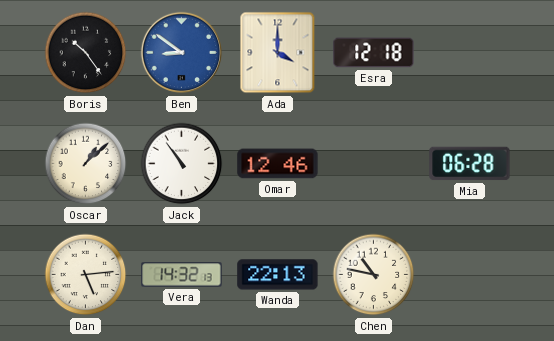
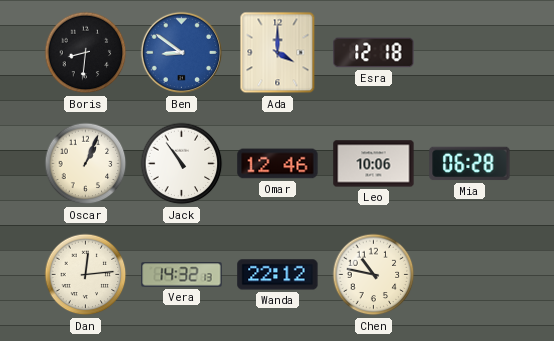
Boris: 10:24 -> 8:31
Oscar: 1:08 -> 1:04
Leo: none -> 10:06
Dan: 5:14 -> 12:14
Wanda: 22:13 -> 22:12
